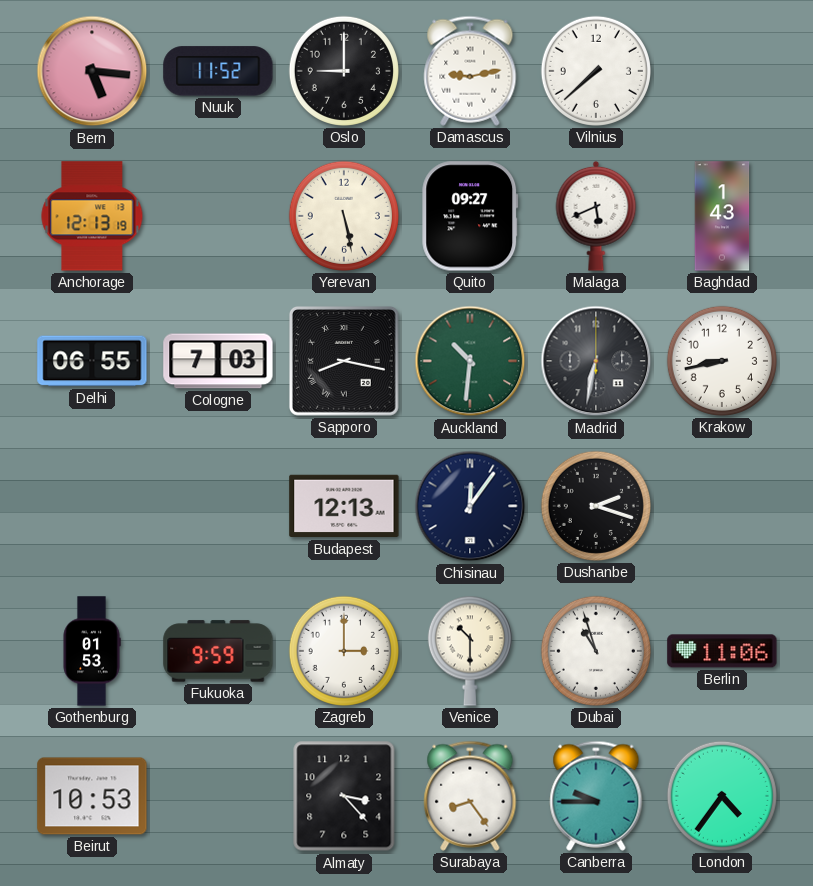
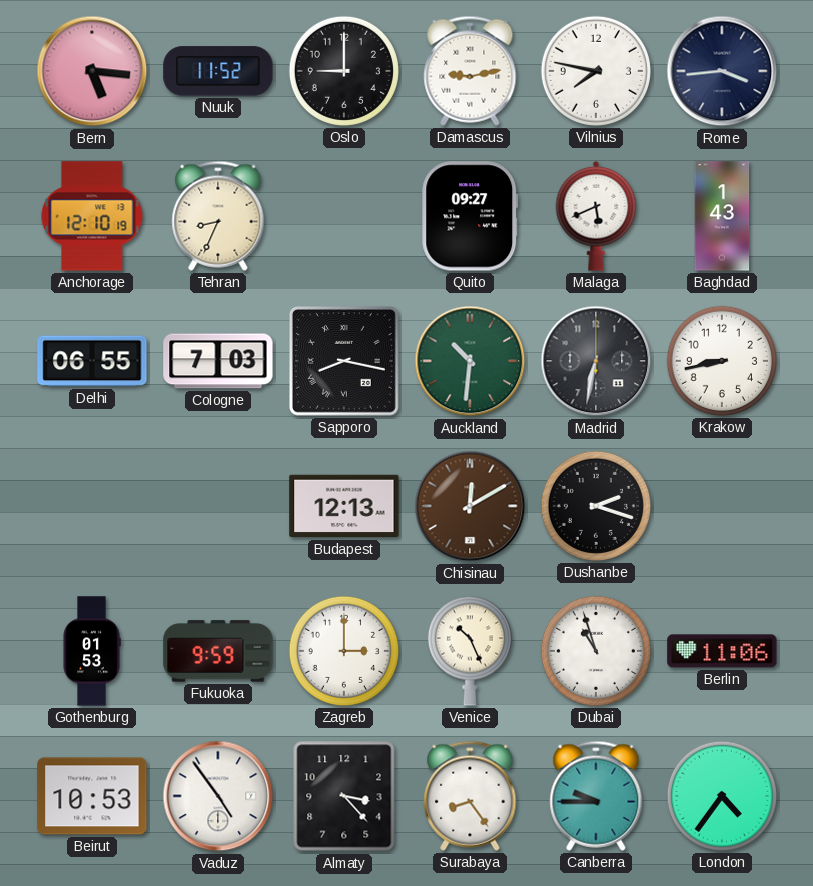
Vilnius: 7:38 -> 7:47
Rome: none -> 3:44
Anchorage: 12:13 -> 12:10
Tehran: none -> 8:34
Yerevan: 5:28 -> none
Chisinau: 12:06 -> 12:10
Chisinau dial: navy -> brown
Venice: 10:30 -> 10:26
Vaduz: none -> 4:54
